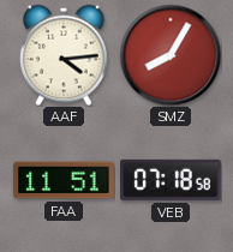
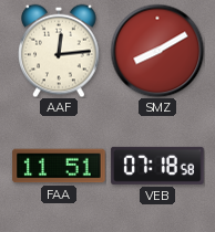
AAF: 4:14 -> 12:14
SMZ: 8:05 -> 8:10
